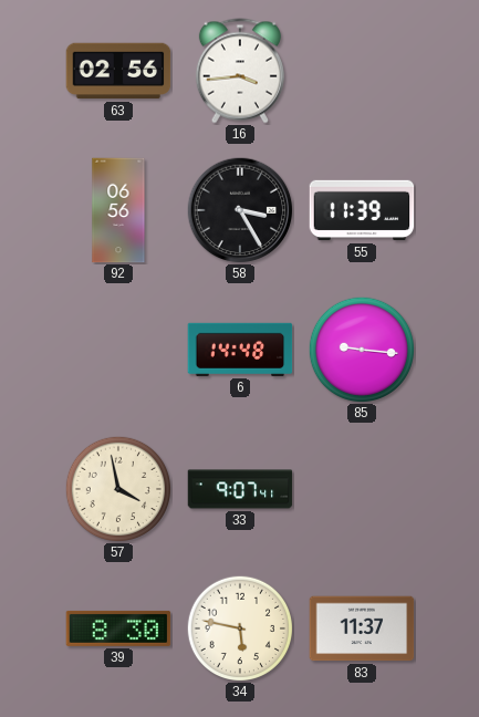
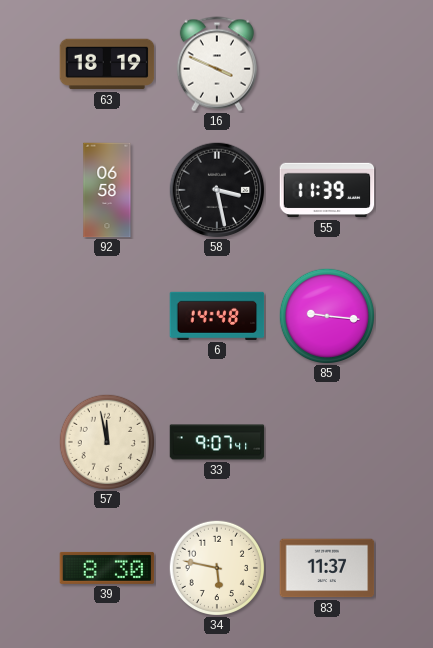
63: 02:56 -> 18:19
16: 3:44 -> 3:49
92: 06:56 -> 06:58
58: 3:25 -> 3:28
57: 3:58 -> 11:58
